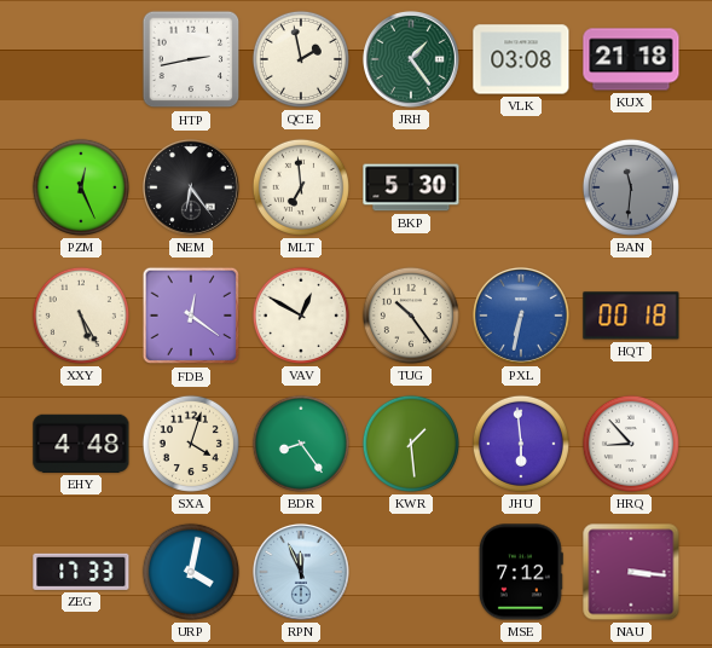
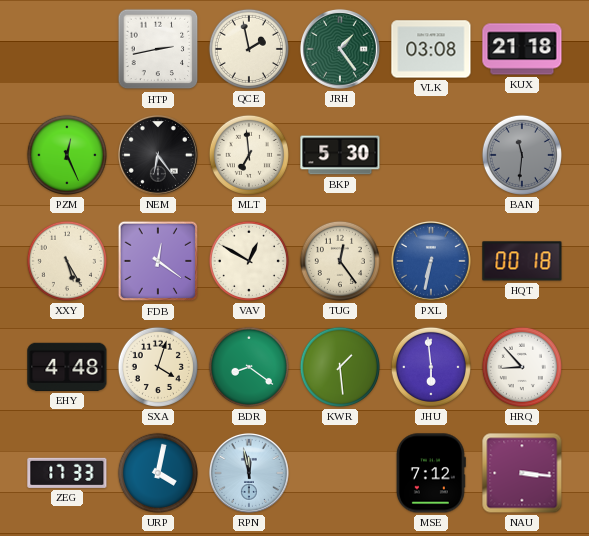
TUG: 10:24 -> 12:24
BDR: 8:24 -> 8:21
RPN: 11:56 -> 11:58
